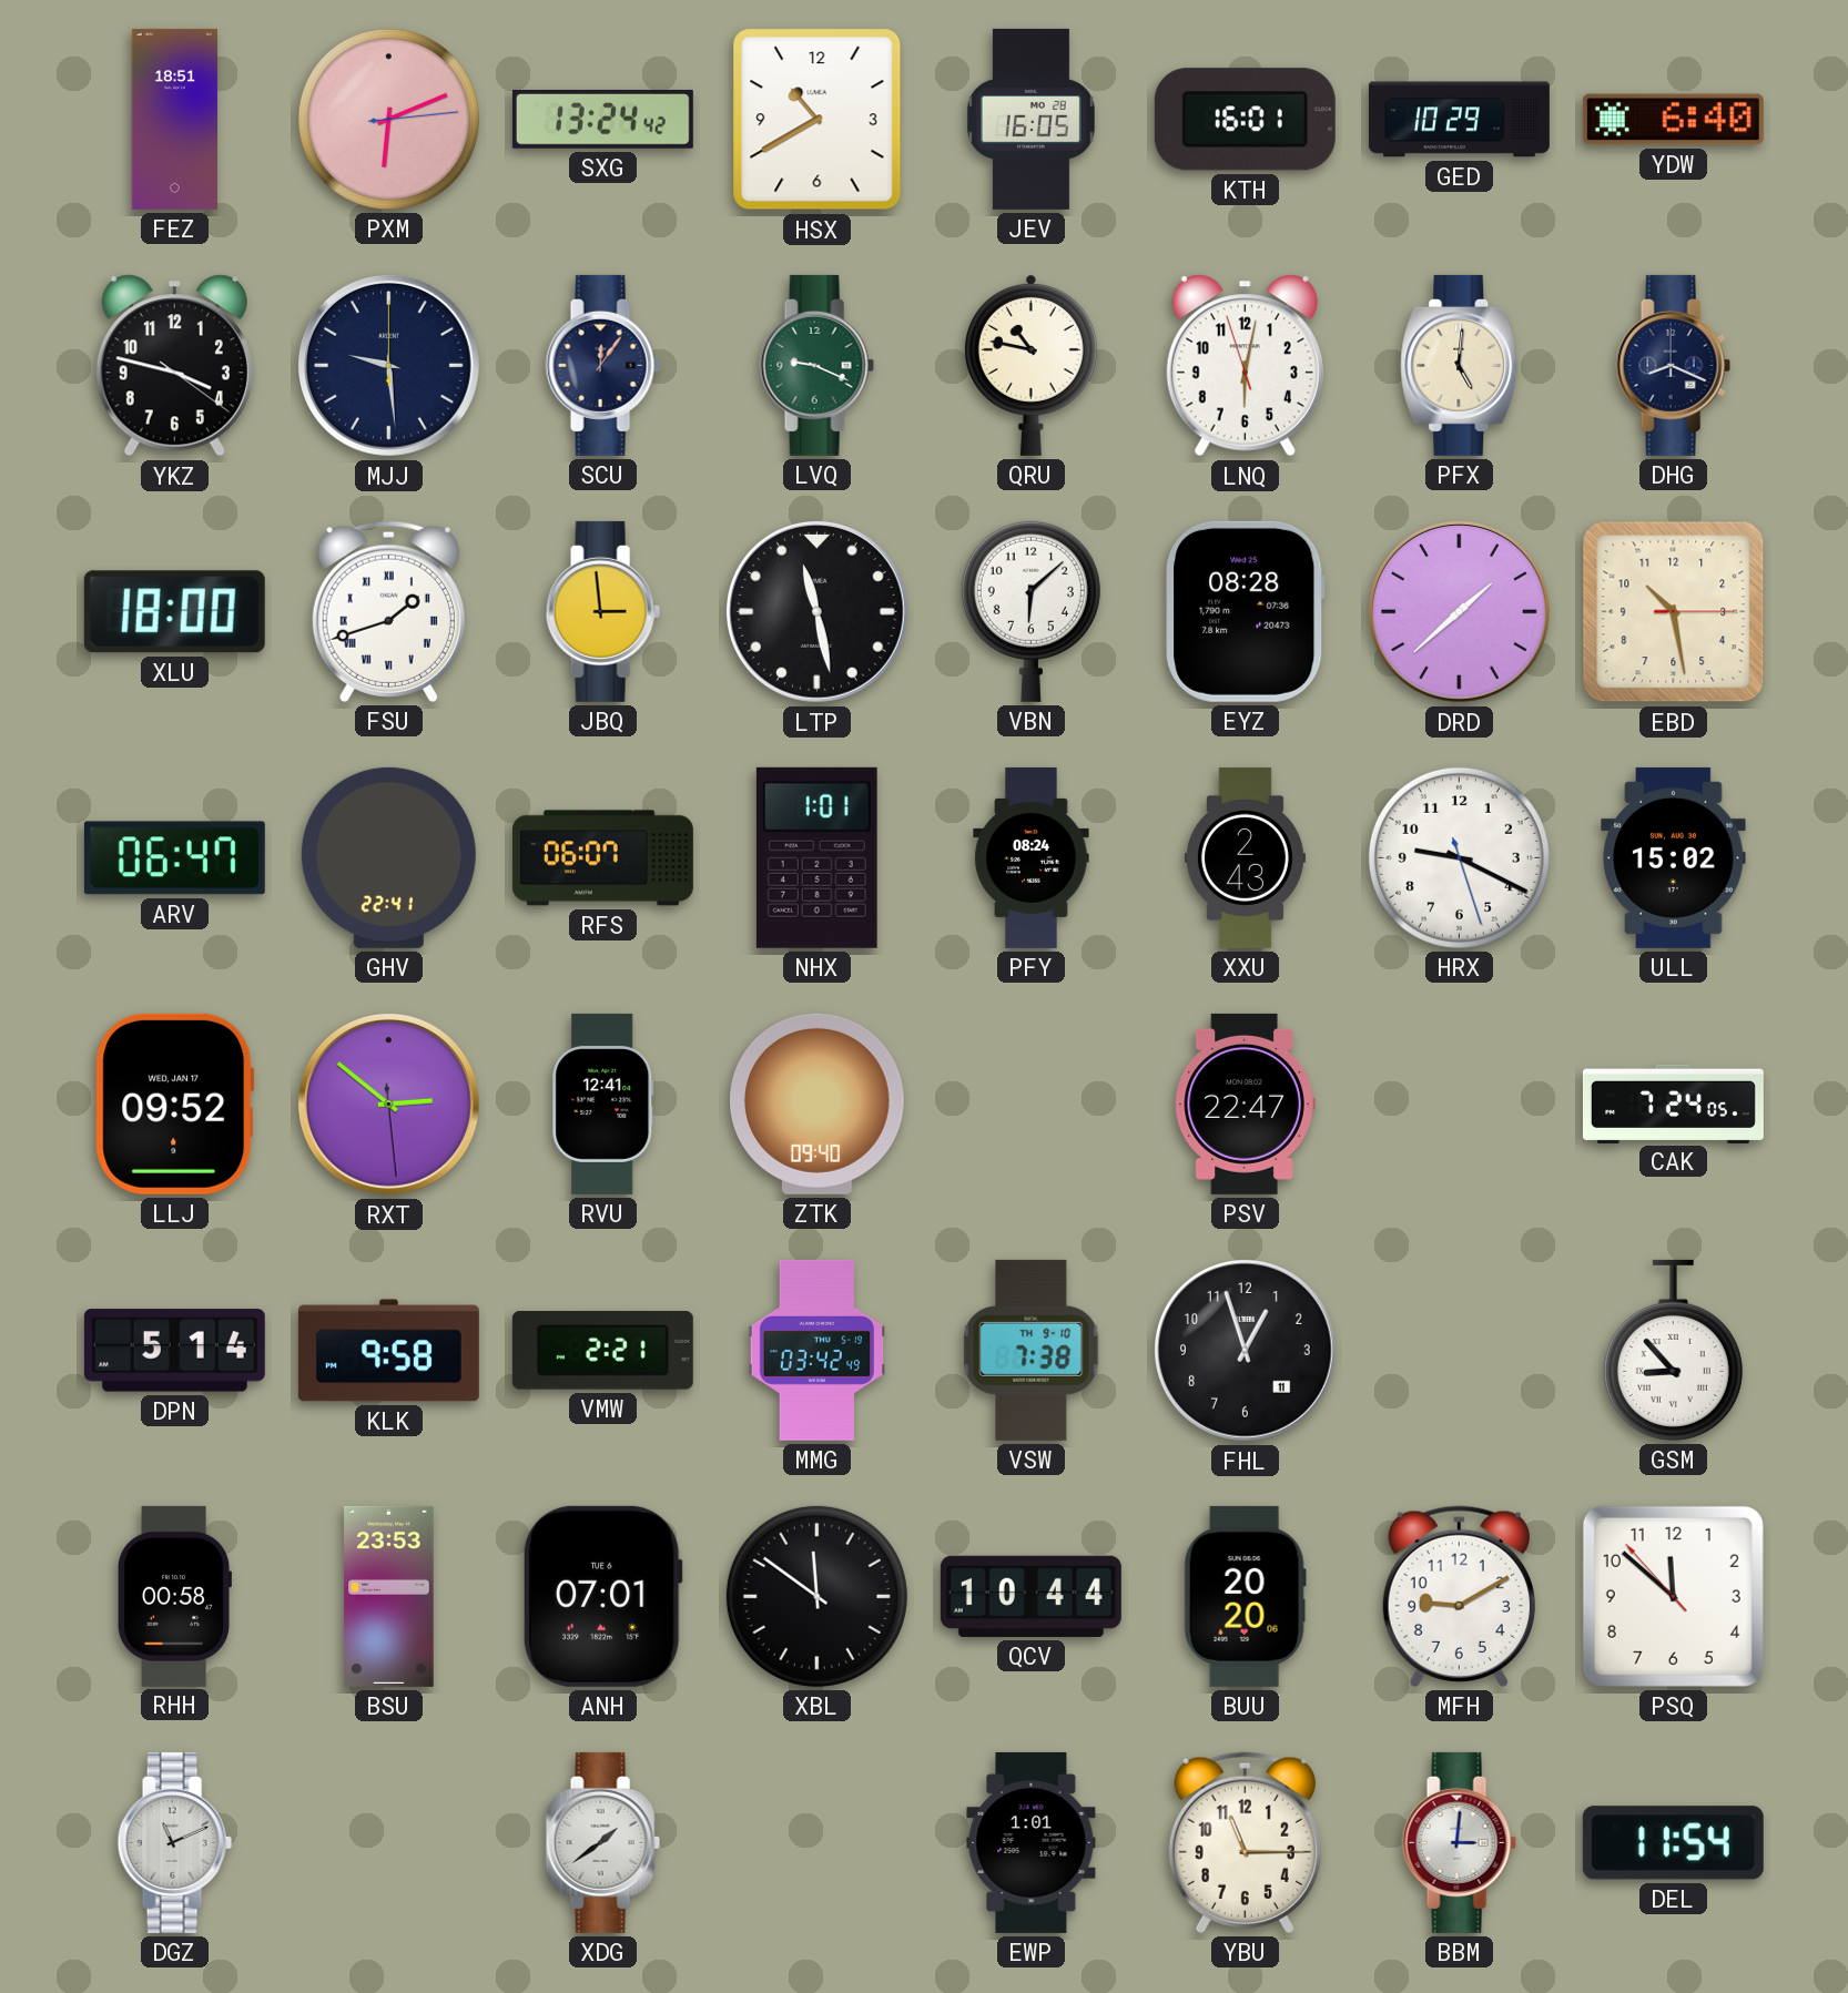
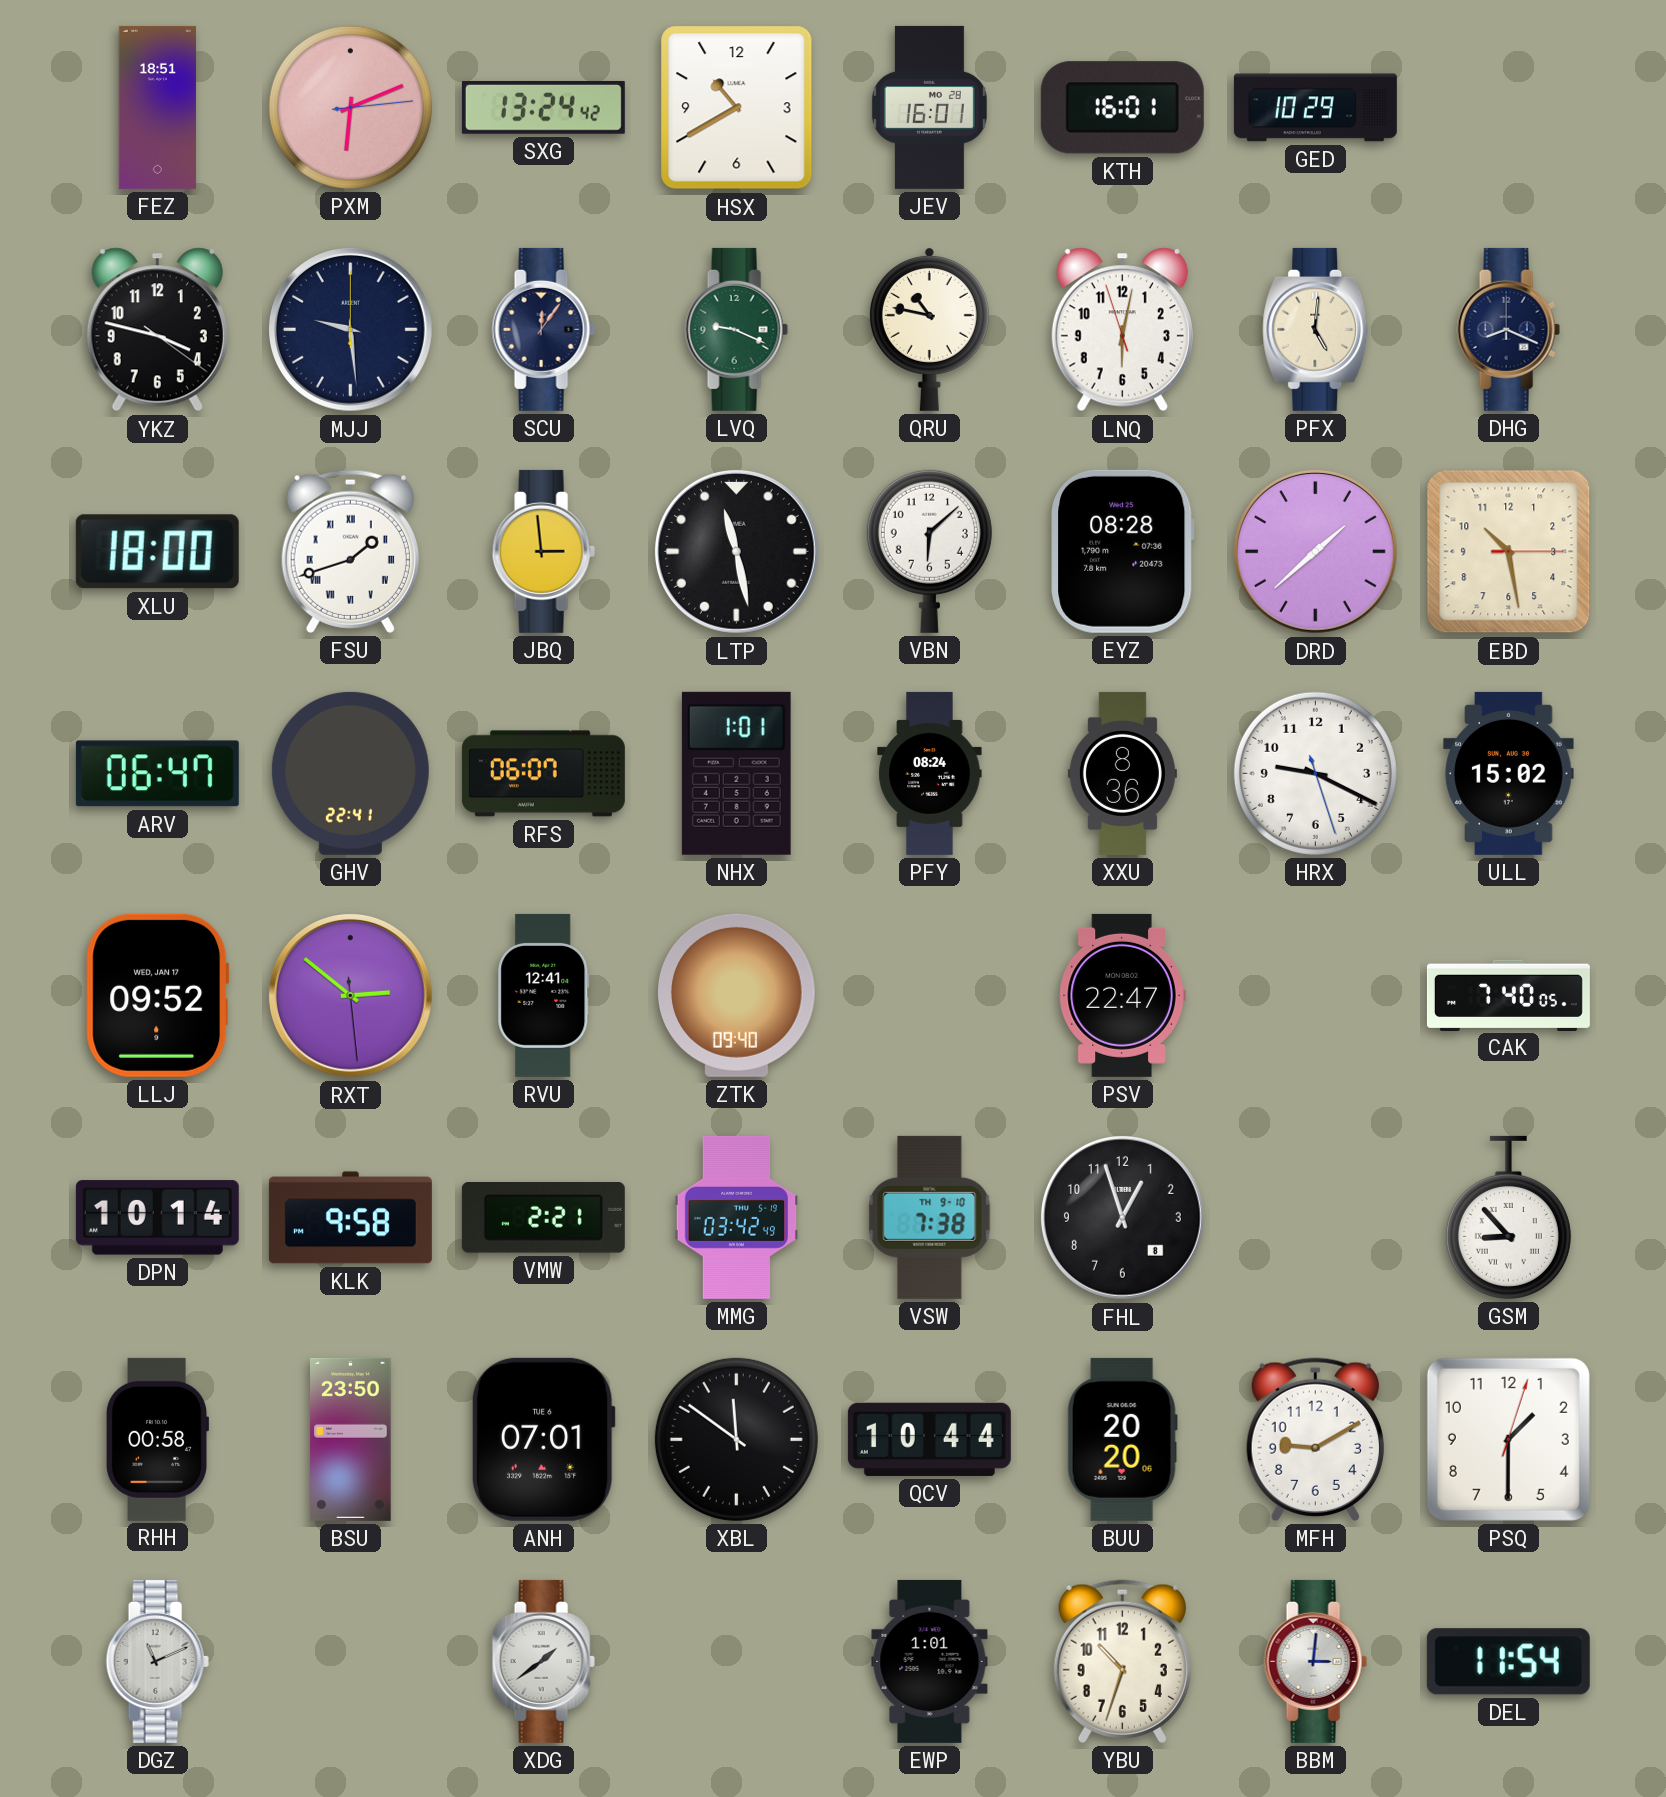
JEV: 16:05 -> 16:01
YDW: 6:40 -> none
XXU: 2:43 -> 8:36
CAK: 7:24 -> 7:40
DPN: 5:14 -> 10:14
FHL date: 11 -> 8
BSU: 23:53 -> 23:50
PSQ: 11:51 -> 1:30
YBU: 11:15 -> 10:33
